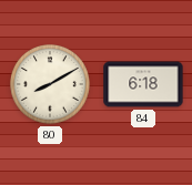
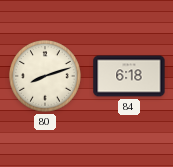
80: 8:10 -> 8:12
